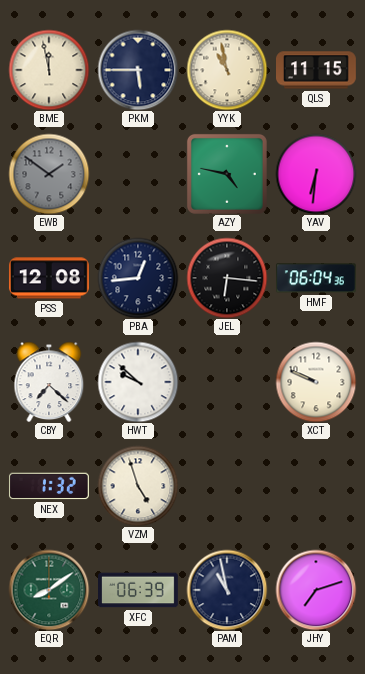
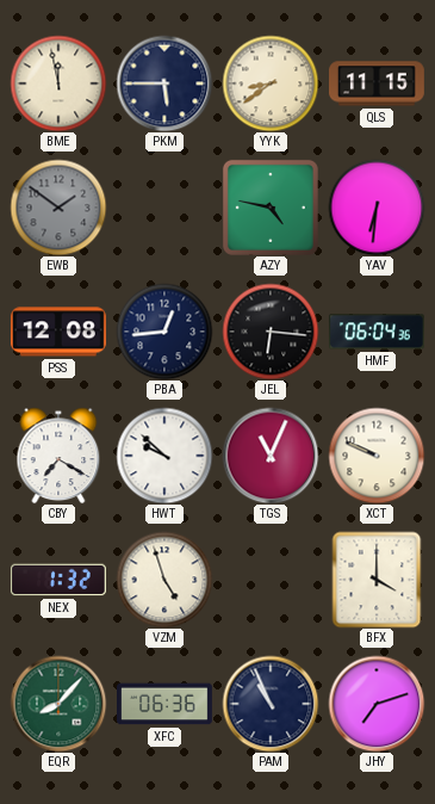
YYK: 10:58 -> 8:39
CBY: 7:22 -> 7:20
TGS: none -> 11:04
BFX: none -> 4:00
EQR: 8:09 -> 8:07
XFC: 06:39 -> 06:36
PAM: 10:58 -> 10:56
